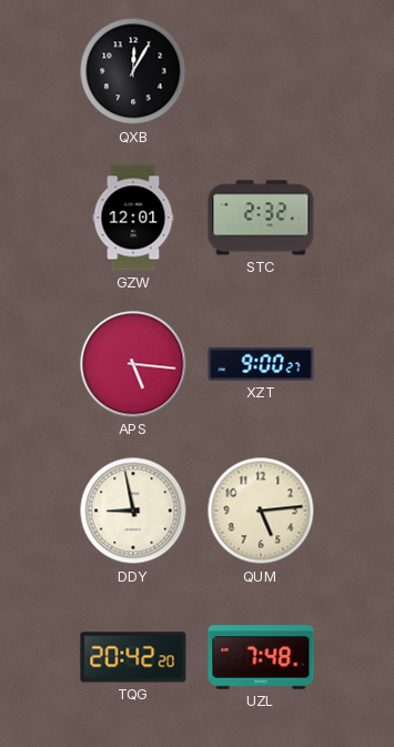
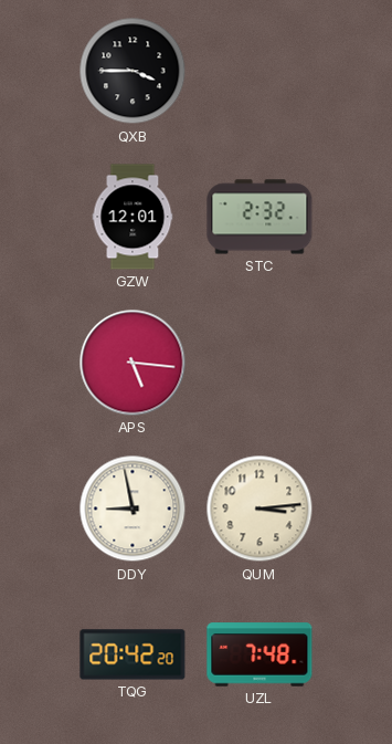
QXB: 12:05 -> 3:45
XZT: 9:00 -> none
QUM: 5:14 -> 3:14
